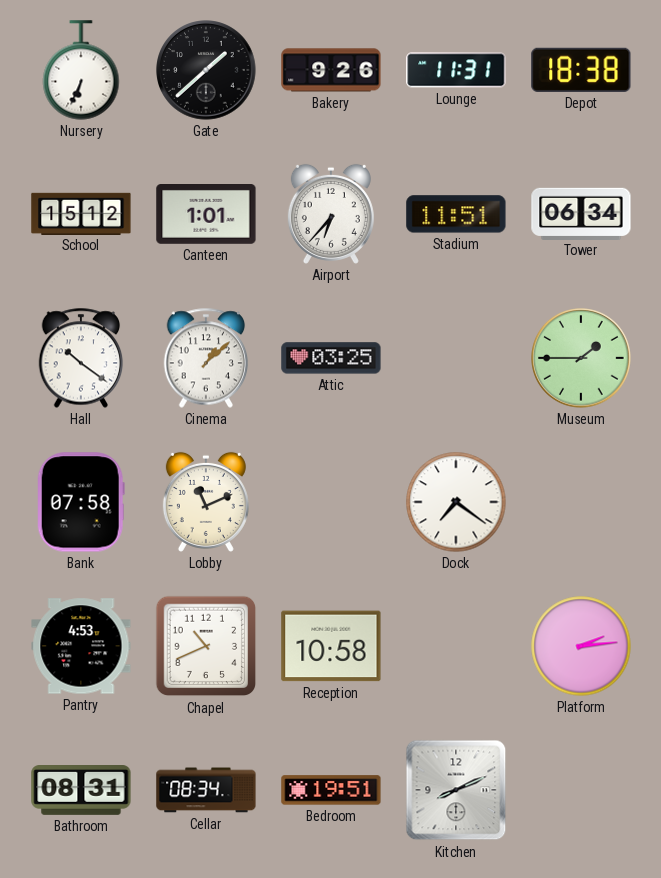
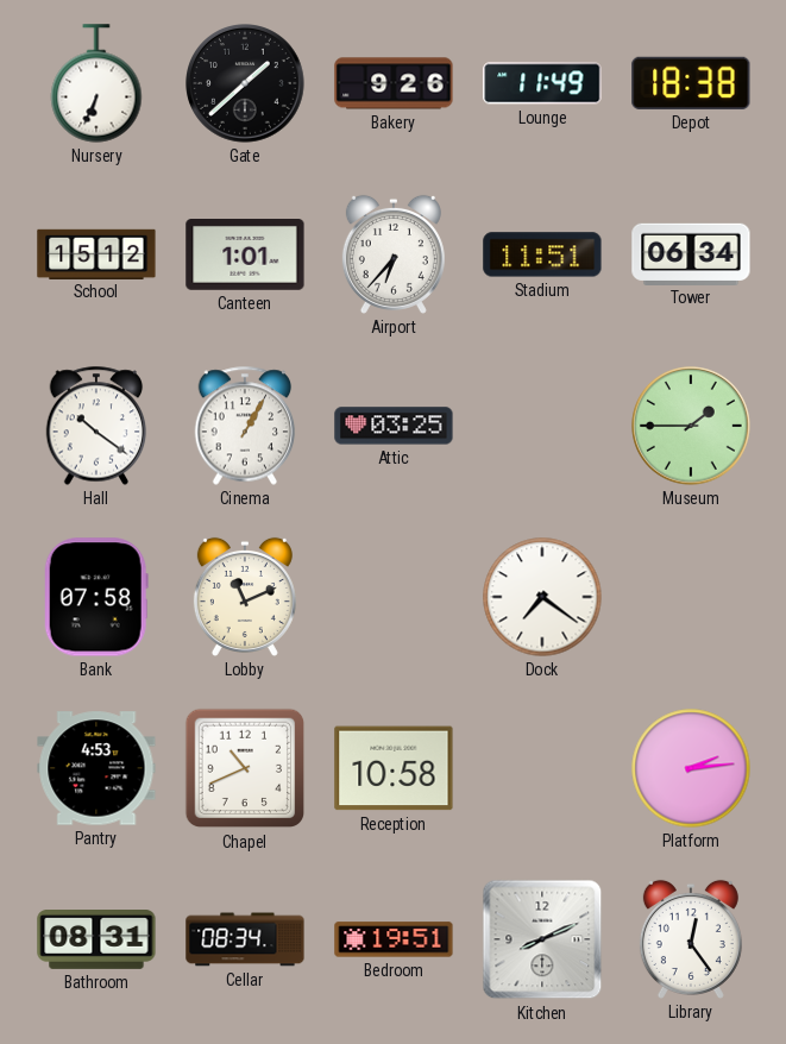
Lounge: 11:31 -> 11:49
Cinema: 1:08 -> 1:05
Library: none -> 12:24
